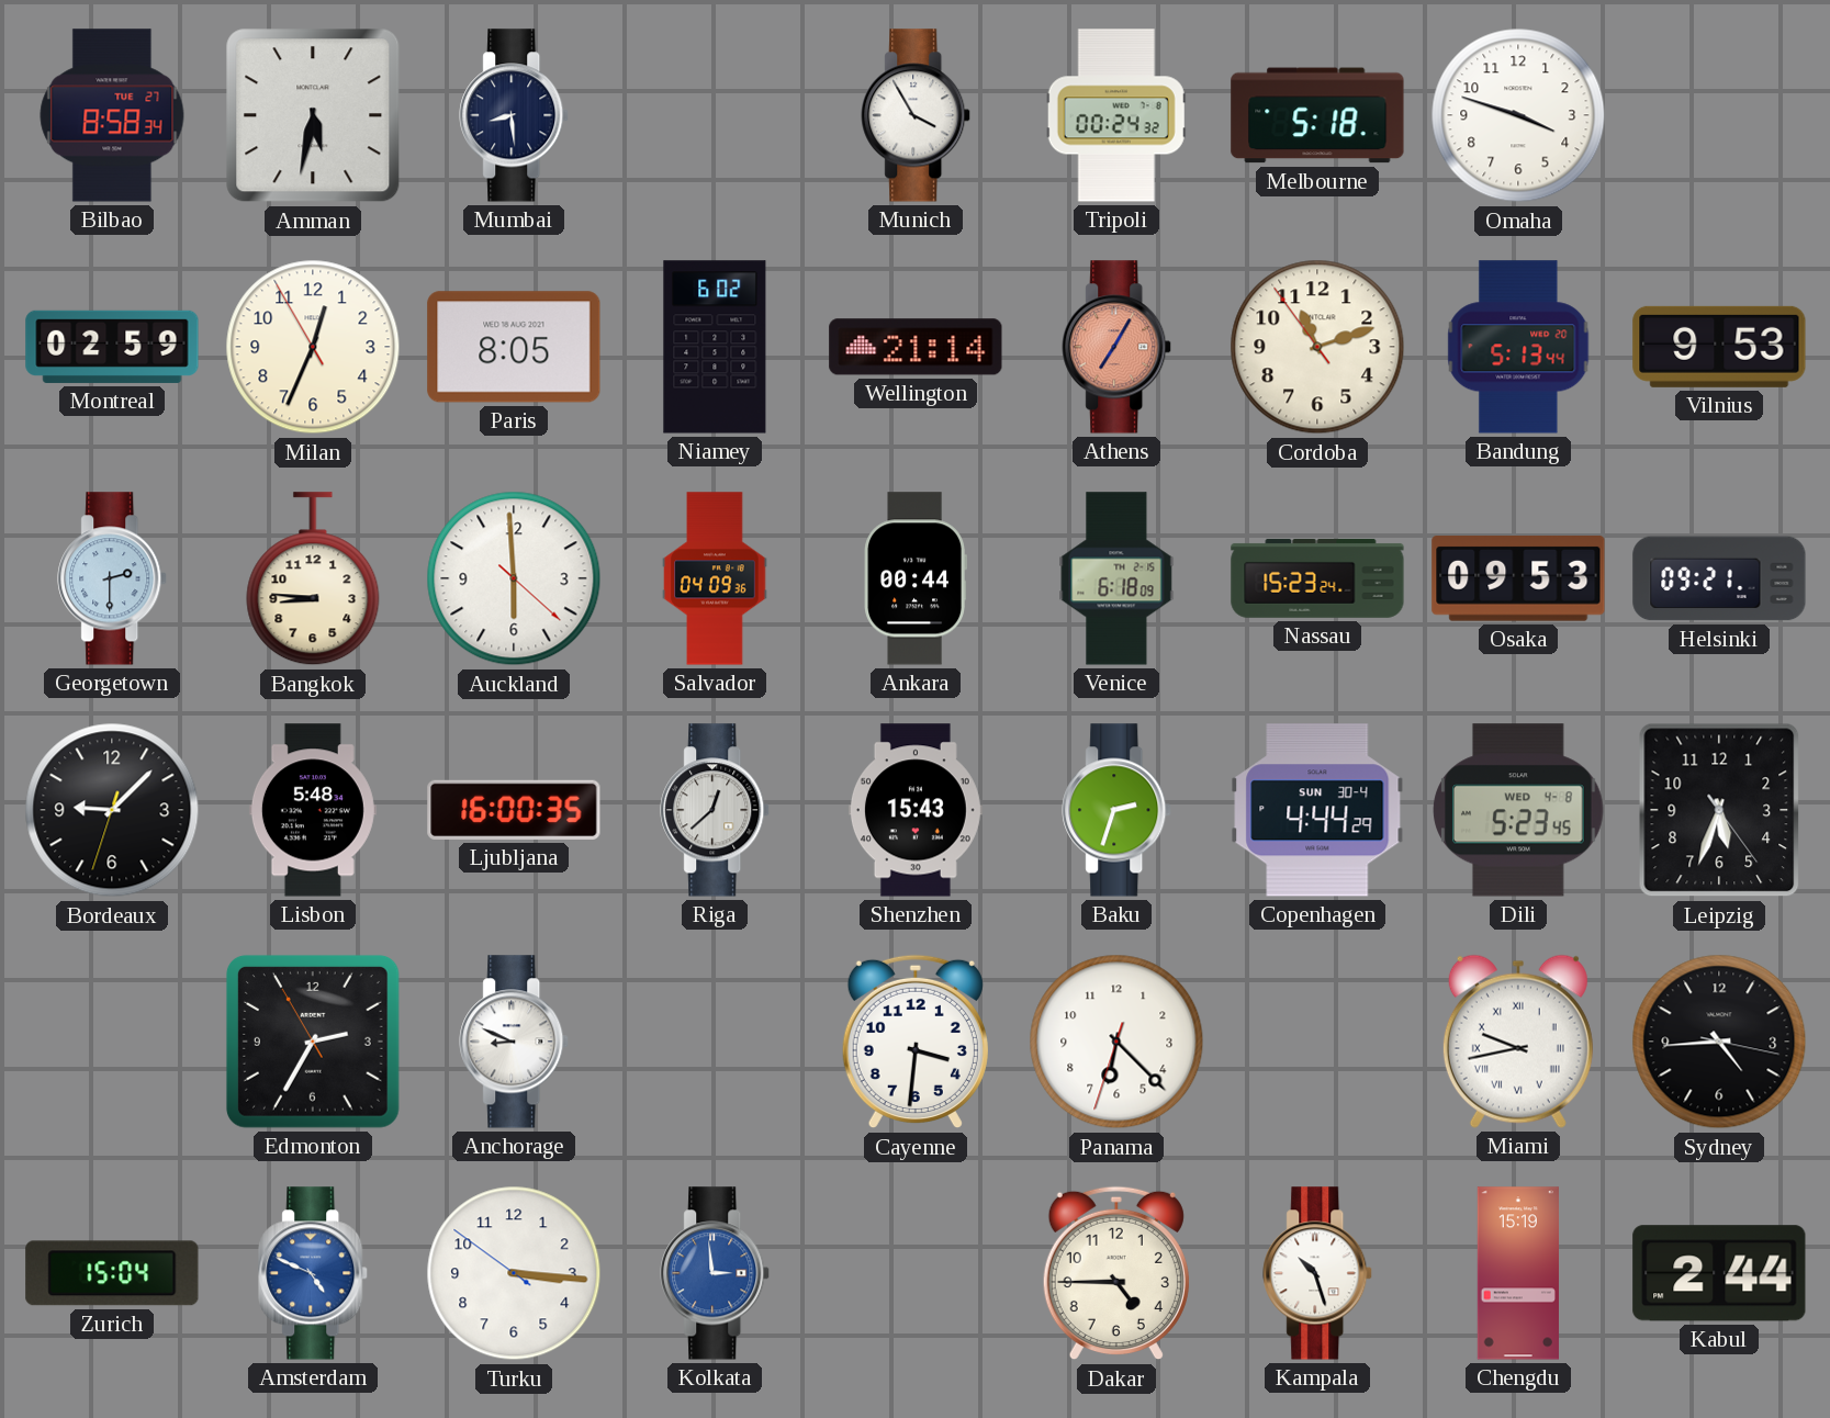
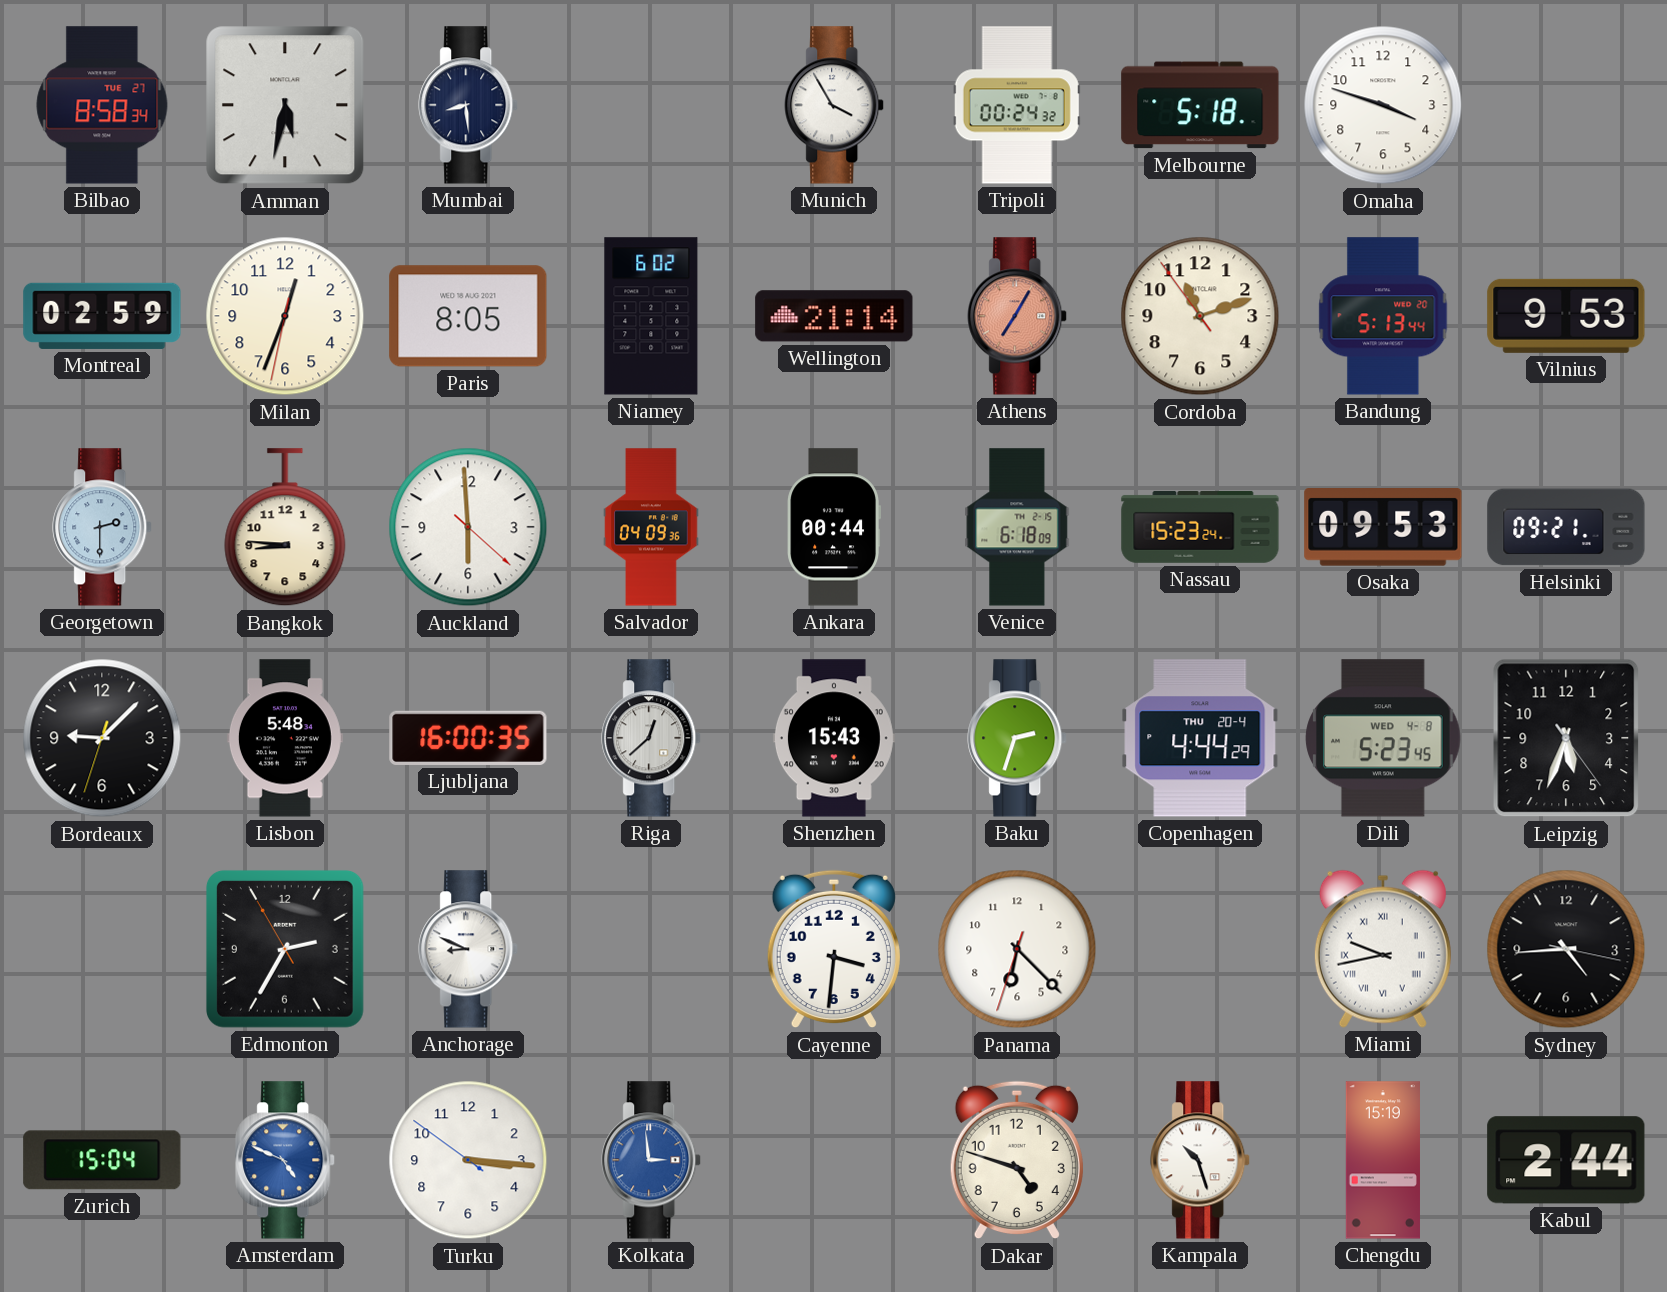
Milan: 12:33:55 -> 12:33:32
Copenhagen date: SUN 30-4 -> THU 20-4
Dakar: 4:45 -> 4:48
